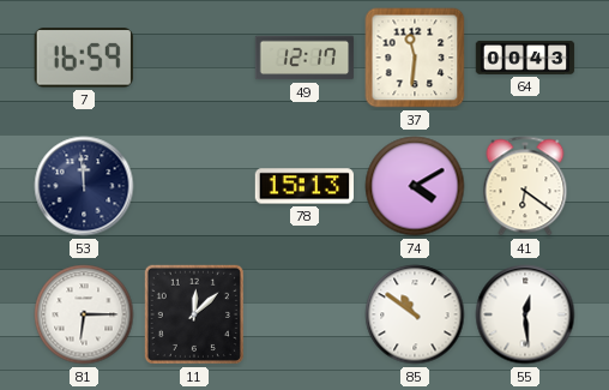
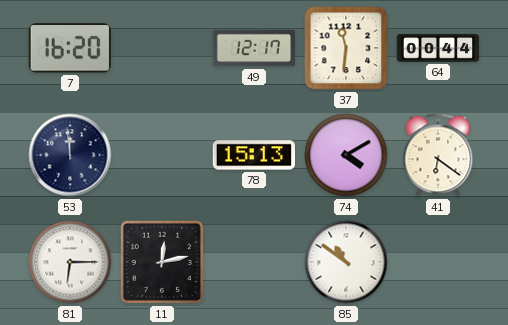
7: 16:59 -> 16:20
64: 00:43 -> 00:44
11: 12:08 -> 12:13
55: 12:29 -> none
